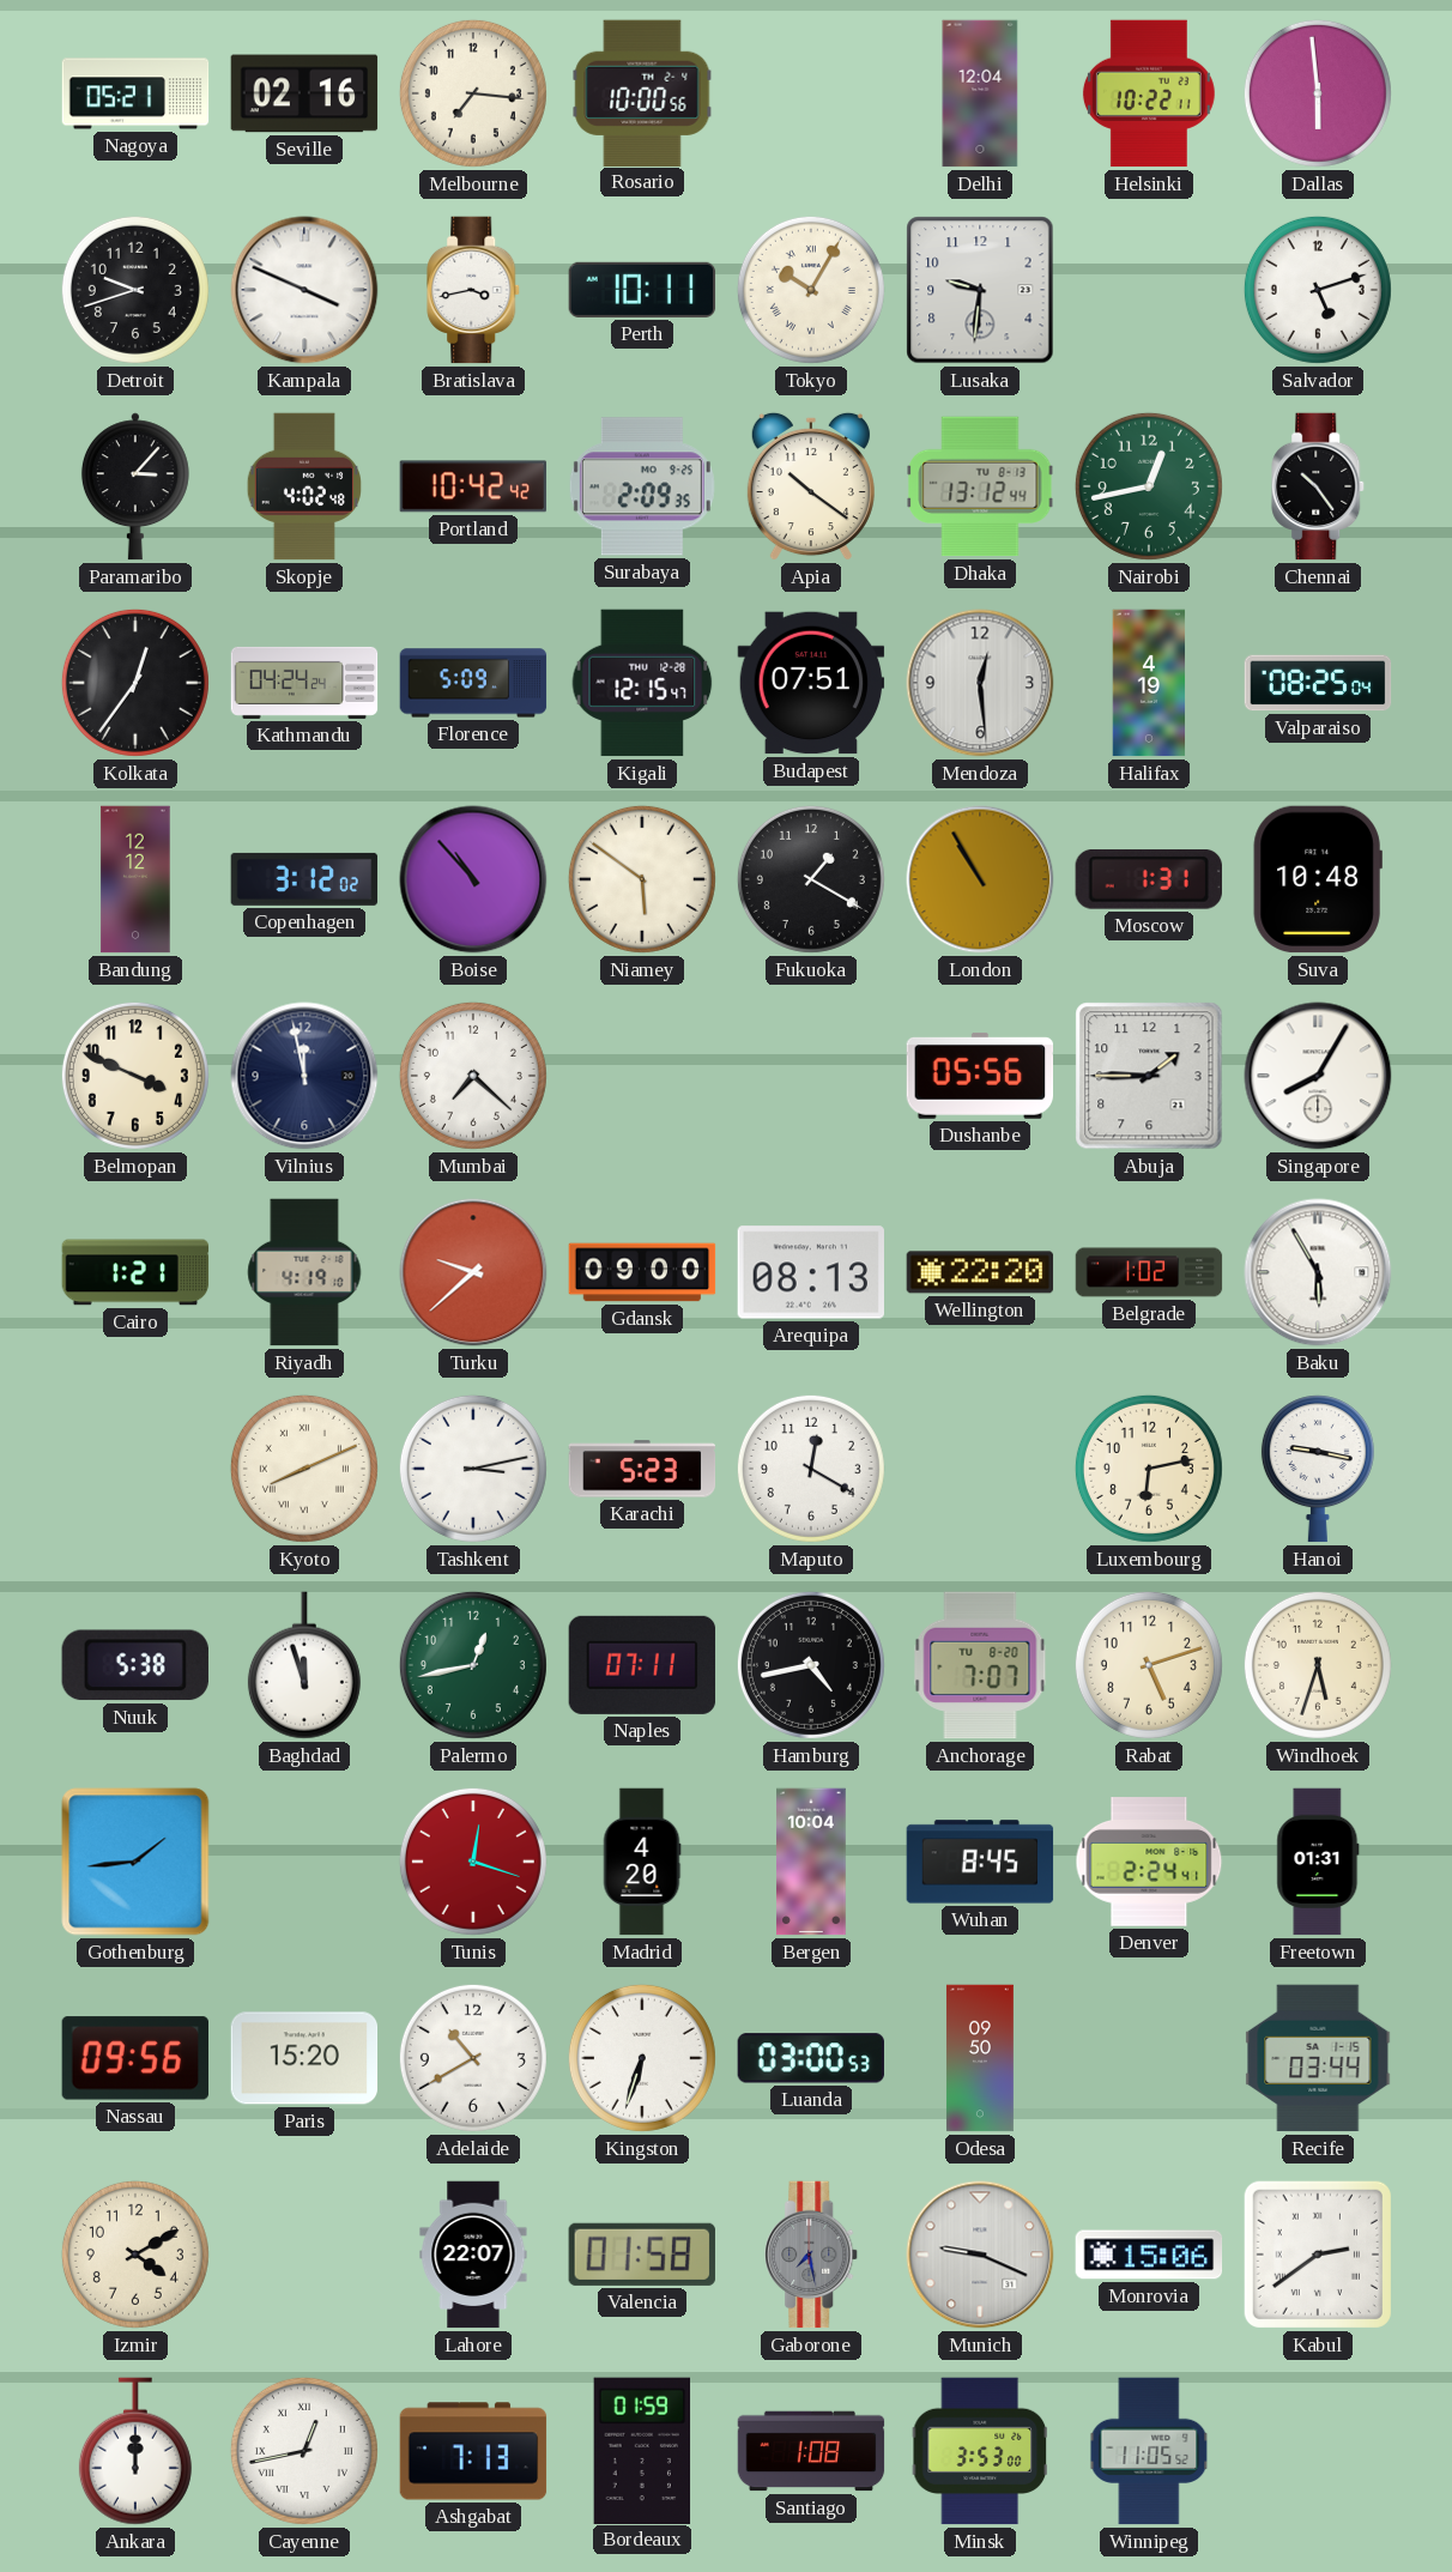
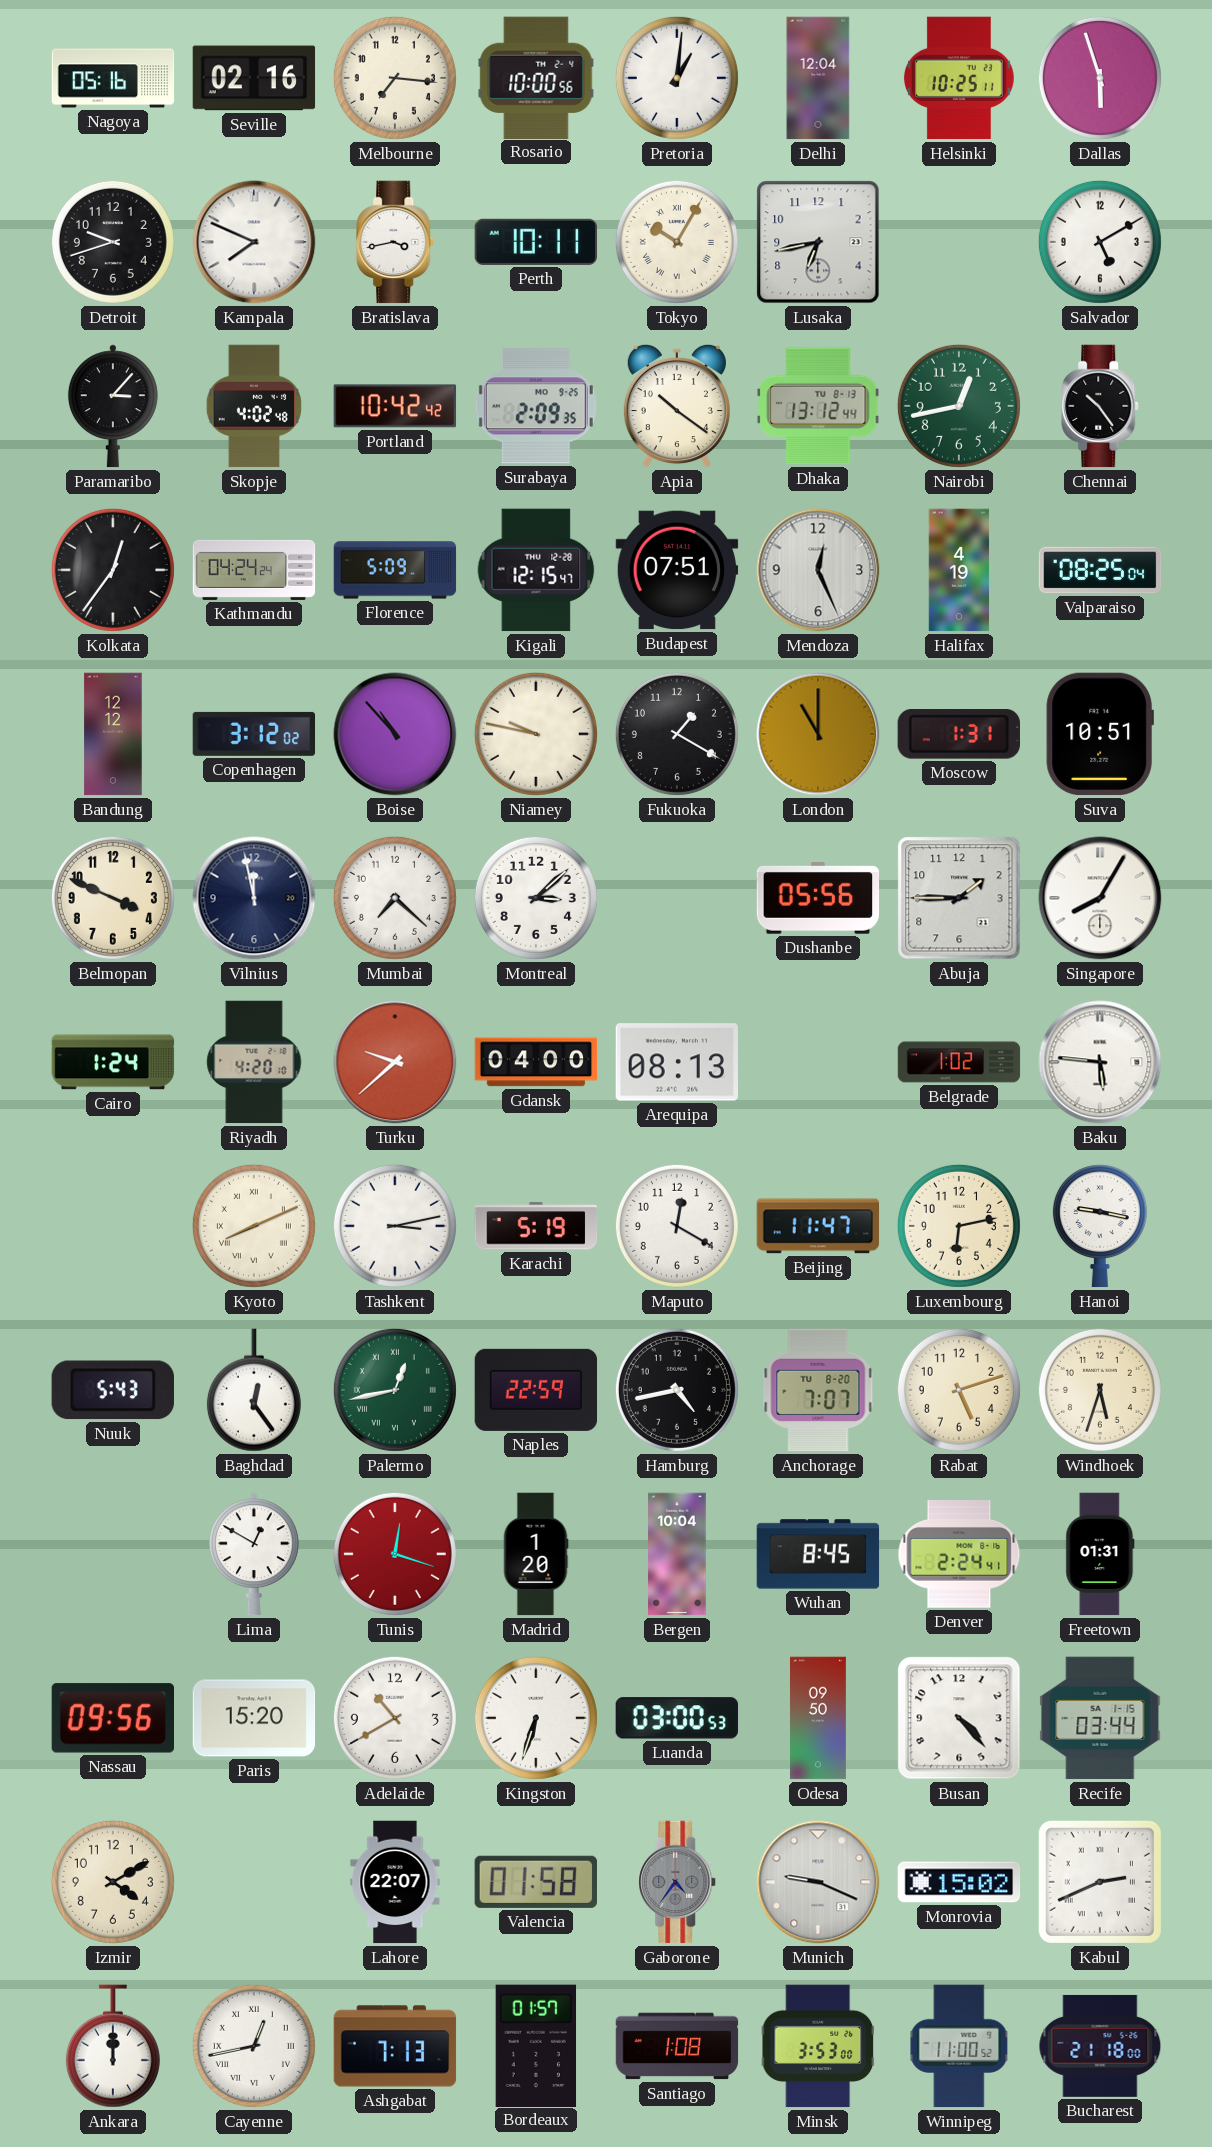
Nagoya: 05:21 -> 05:16
Pretoria: none -> 1:01
Helsinki: 10:22 -> 10:25
Dallas: 5:59 -> 5:57
Kampala: 3:49 -> 7:49
Lusaka: 9:31 -> 6:43
Salvador: 5:12 -> 5:10
Mendoza: 12:29 -> 12:26
Niamey: 5:51 -> 9:47
London: 10:55 -> 11:00
Suva: 10:48 -> 10:51
Montreal: none -> 3:08
Cairo: 1:21 -> 1:24
Riyadh: 4:19 -> 4:20
Gdansk: 09:00 -> 04:00
Wellington: 22:20 -> none
Baku: 5:55 -> 5:46
Karachi: 5:23 -> 5:19
Beijing: none -> 11:47
Nuuk: 5:38 -> 5:43
Baghdad: 11:57 -> 12:24
Palermo numerals: Arabic -> Roman
Naples: 07:11 -> 22:59
Gothenburg: 1:44 -> none
Lima: none -> 12:50
Madrid: 4:20 -> 1:20
Busan: none -> 4:23
Gaborone: 7:28 -> 4:36
Monrovia: 15:06 -> 15:02
Kabul: 2:39 -> 2:41
Bordeaux: 01:59 -> 01:57
Winnipeg: 11:05 -> 11:00
Bucharest: none -> 21:18
